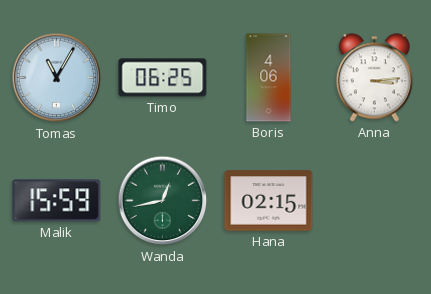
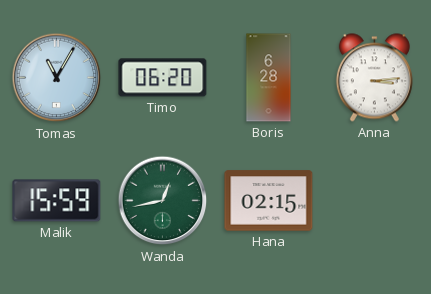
Timo: 06:25 -> 06:20
Boris: 4:06 -> 6:28
